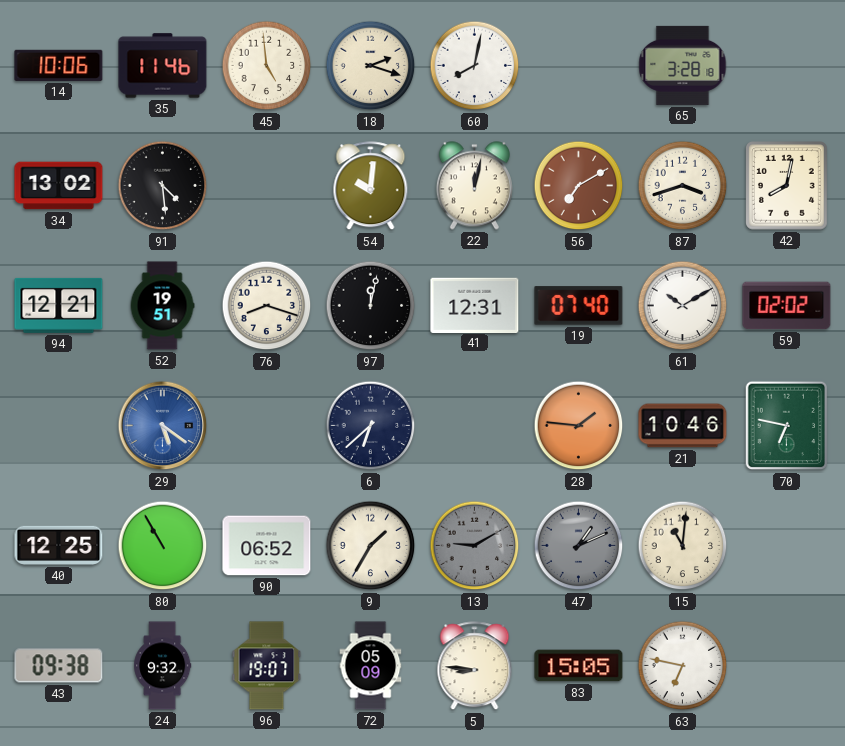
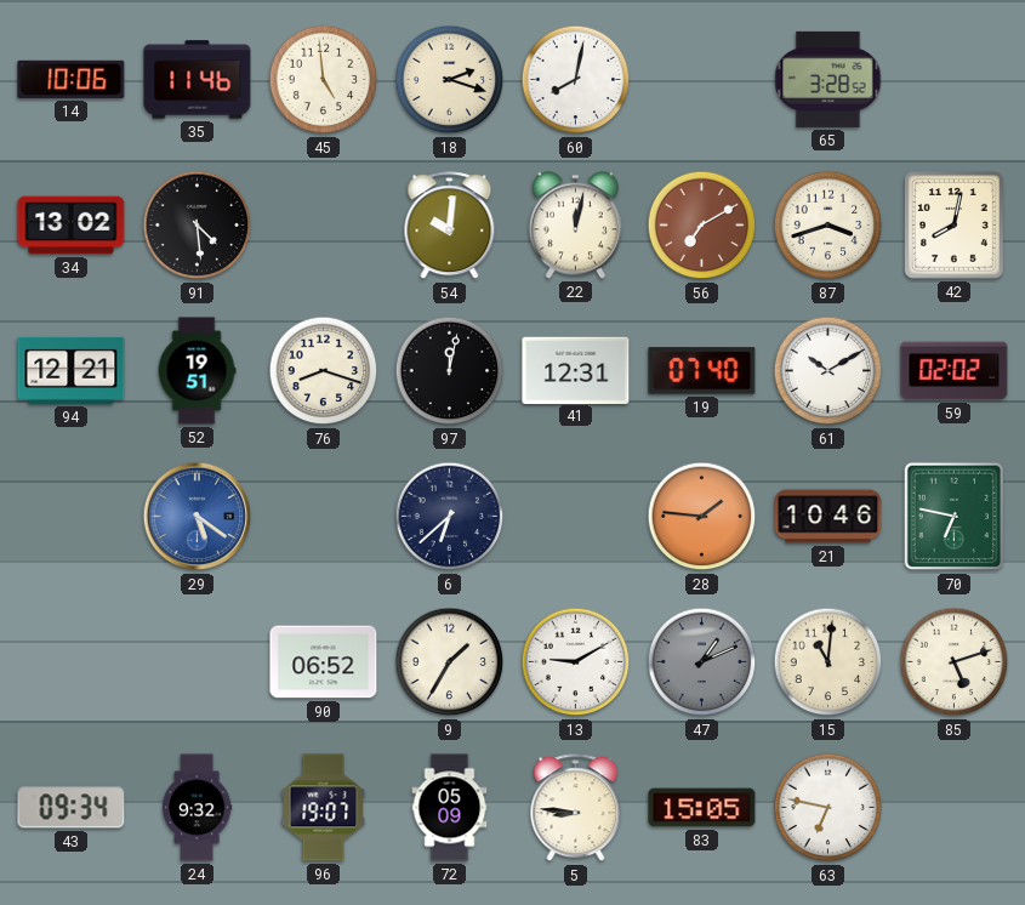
65: 3:28:18 -> 3:28:52
40: 12:25 -> none
80: 10:55 -> none
13 dial: grey -> white
85: none -> 5:12
43: 09:38 -> 09:34
